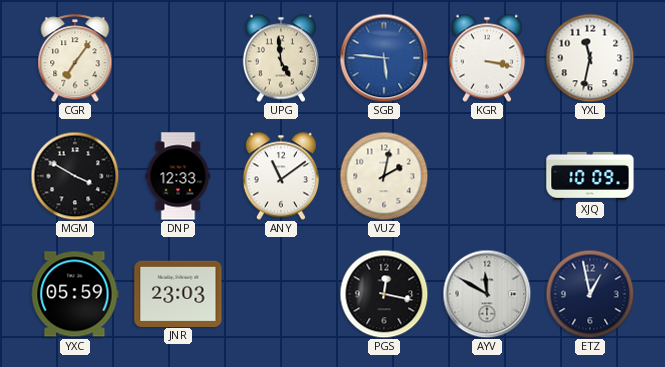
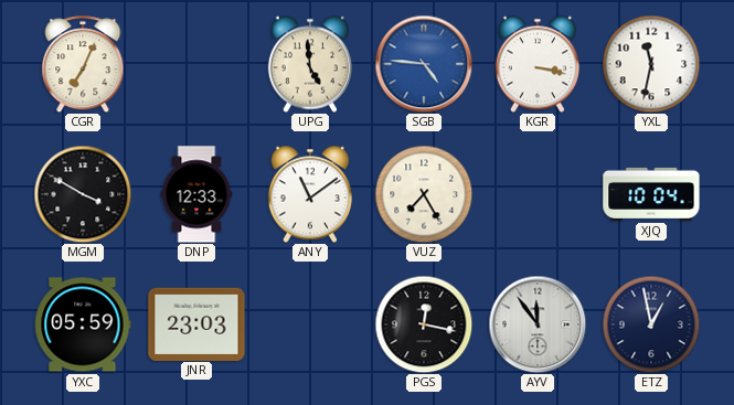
CGR: 7:06 -> 7:04
SGB: 5:46 -> 4:46
VUZ: 2:02 -> 7:25
XJQ: 10:09 -> 10:04
AYV: 11:50 -> 11:54
